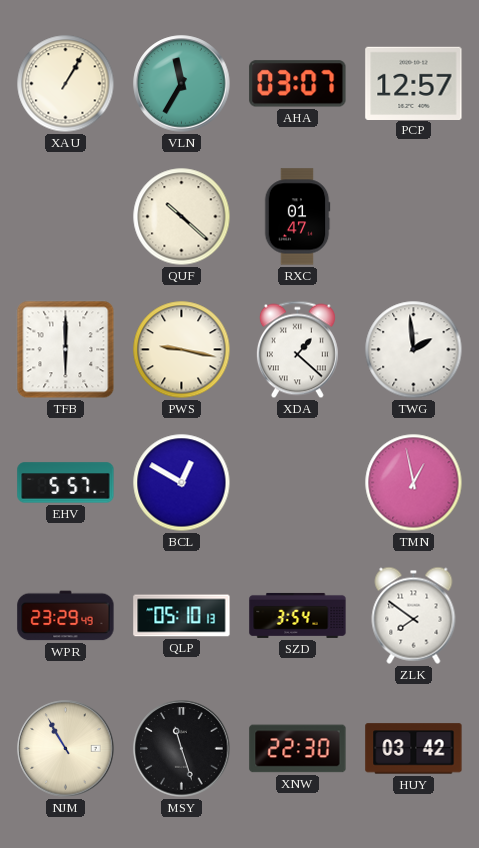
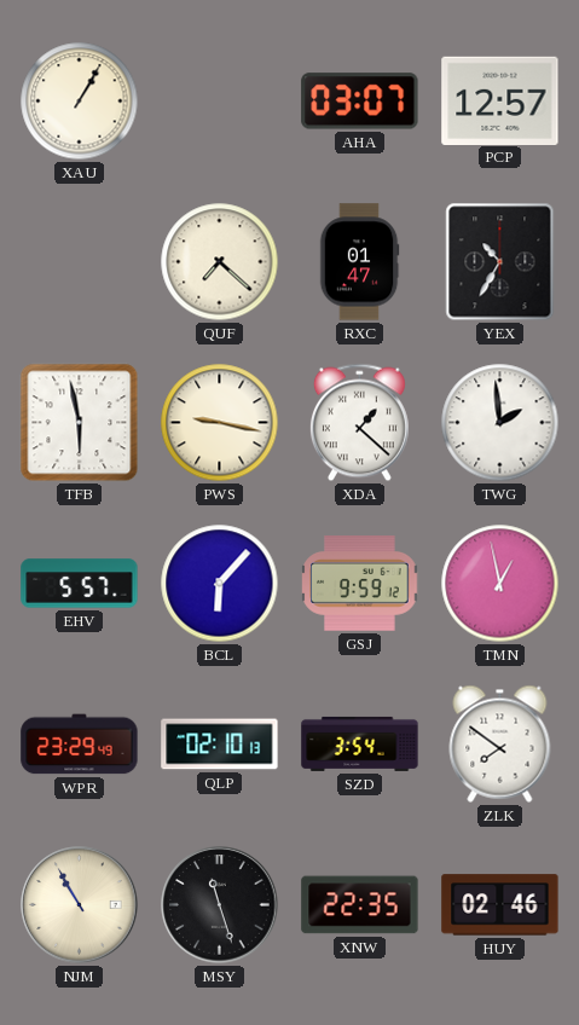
VLN: 11:35 -> none
QUF: 10:22 -> 7:22
YEX: none -> 10:35
TFB: 6:00 -> 5:58
BCL: 12:50 -> 6:07
GSJ: none -> 9:59
QLP: 05:10 -> 02:10
XNW: 22:30 -> 22:35
HUY: 03:42 -> 02:46
